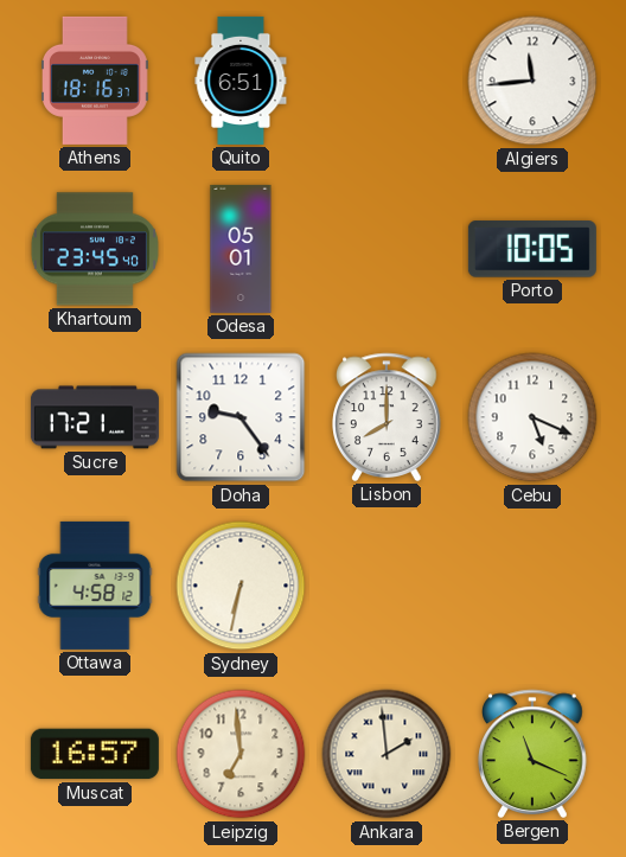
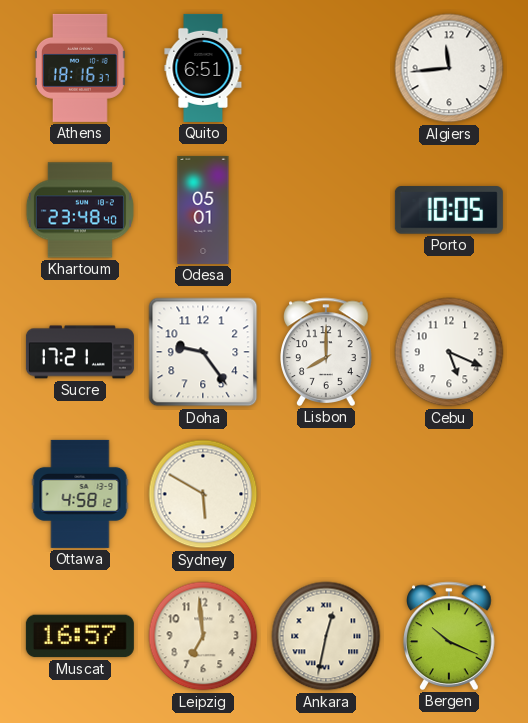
Khartoum: 23:45 -> 23:48
Sydney: 6:32 -> 5:50
Ankara: 1:59 -> 12:32
Bergen: 11:19 -> 10:19
